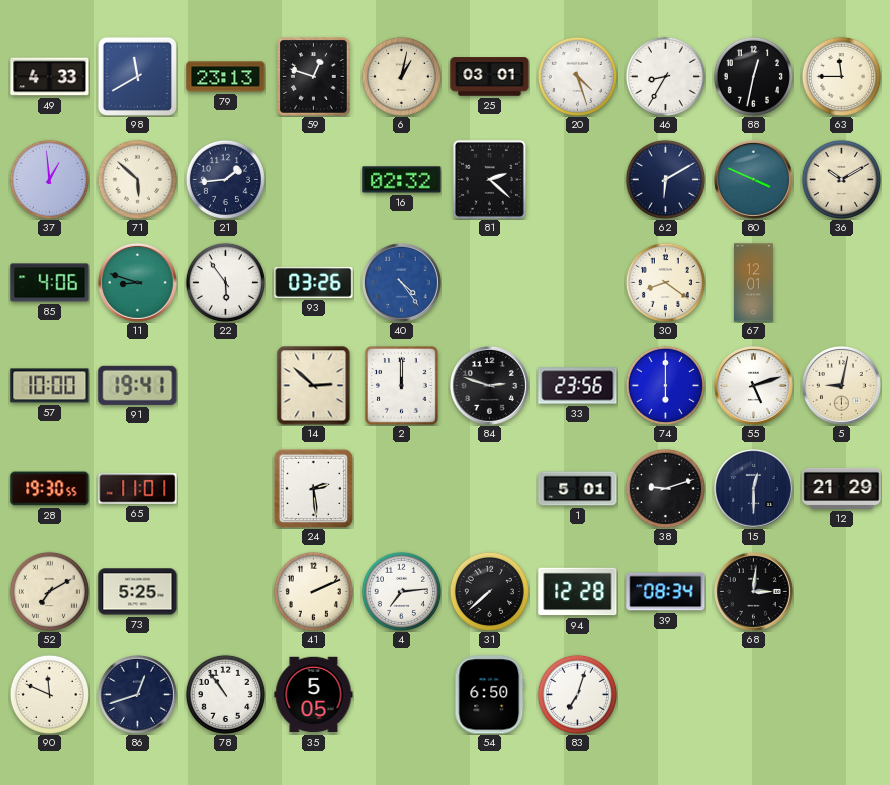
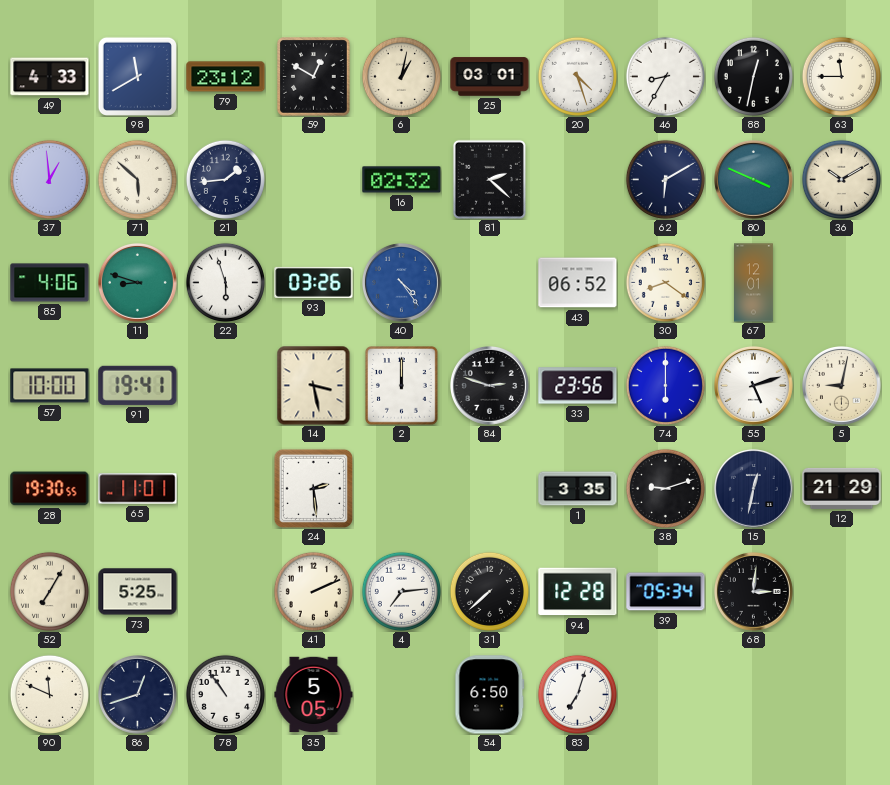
79: 23:13 -> 23:12
59: 12:48 -> 12:50
22: 5:54 -> 5:57
43: none -> 06:52
14: 2:52 -> 3:28
1: 5:01 -> 3:35
15: 12:30 -> 12:32
52: 7:10 -> 7:05
39: 08:34 -> 05:34
